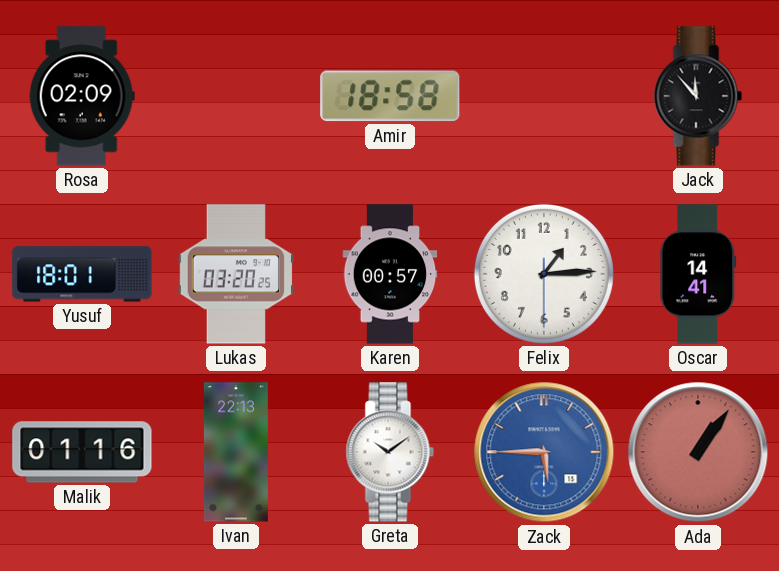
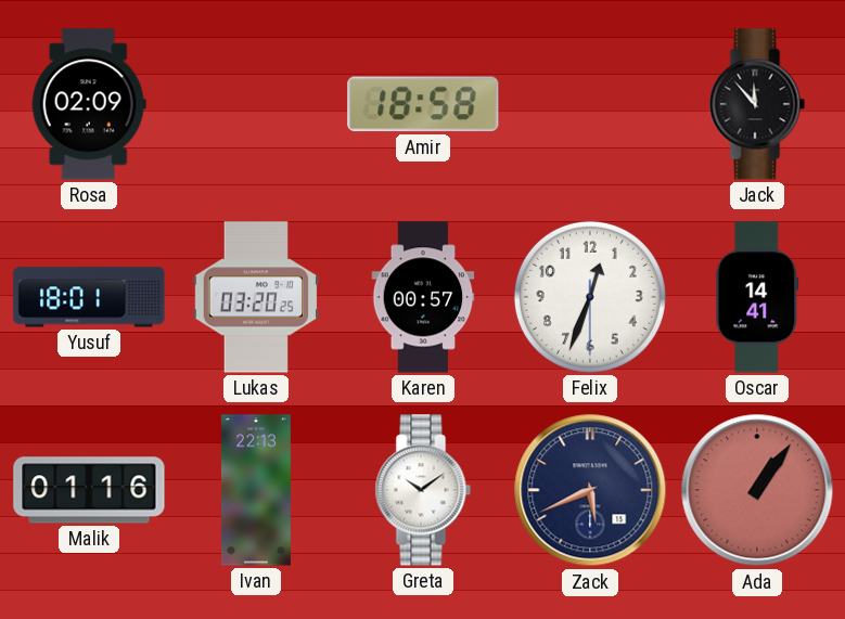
Felix: 1:14 -> 12:33
Zack: 5:45 -> 5:41
Zack dial: blue -> navy
